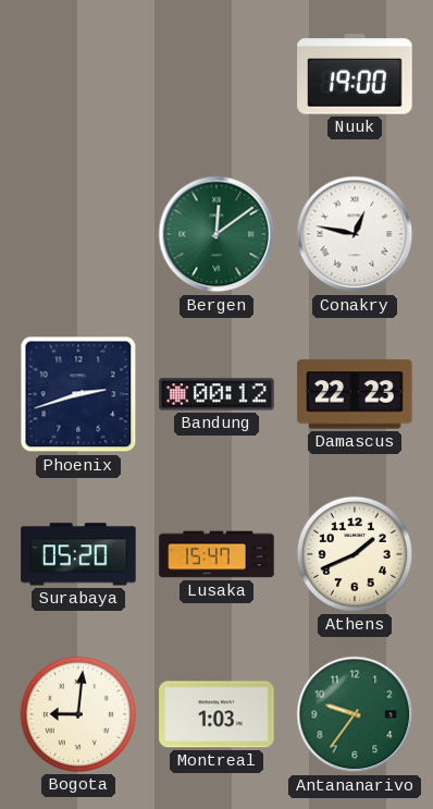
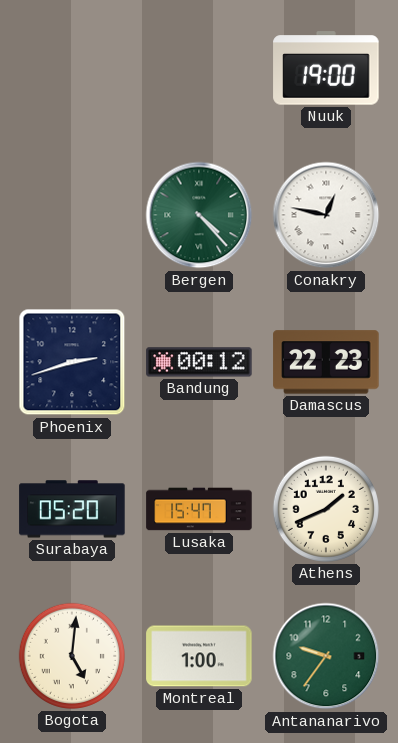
Bergen: 12:09 -> 4:23
Bogota: 9:01 -> 5:01
Montreal: 1:03 -> 1:00
